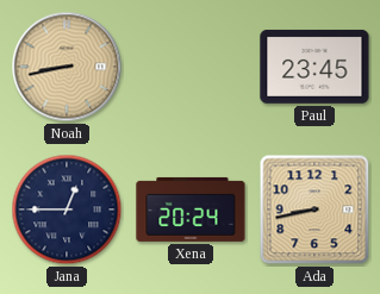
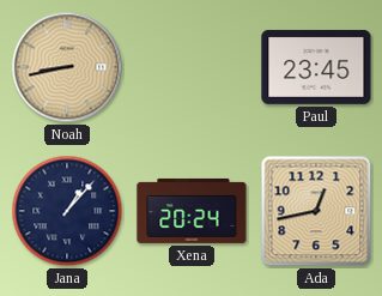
Jana: 12:45 -> 1:07
Ada: 8:43 -> 12:43
